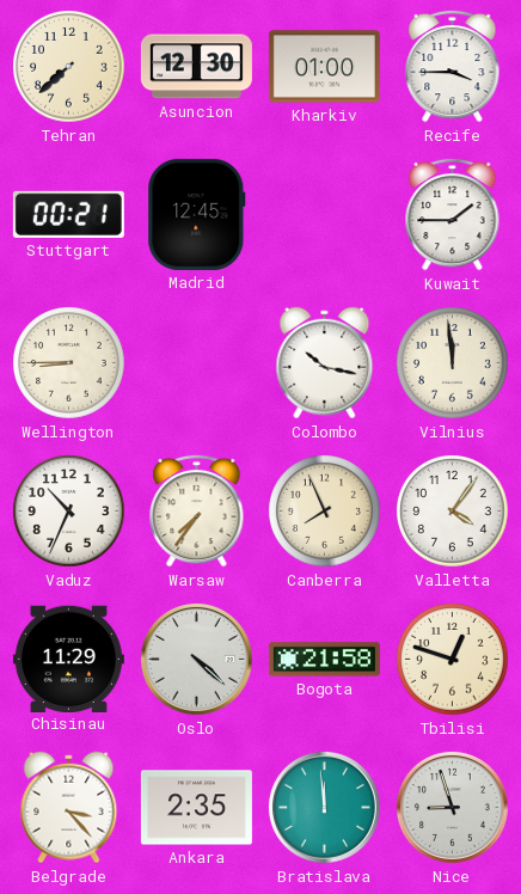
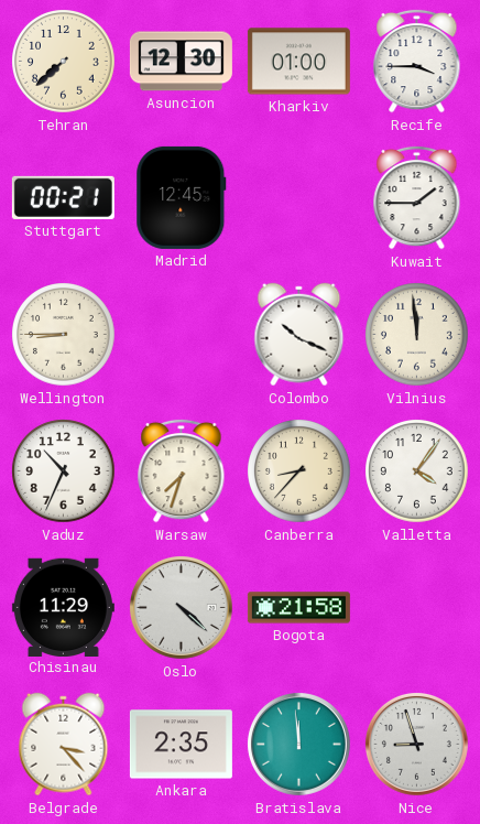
Colombo: 10:17 -> 10:19
Warsaw: 7:36 -> 7:33
Canberra: 7:56 -> 8:37
Tbilisi: 12:48 -> none
